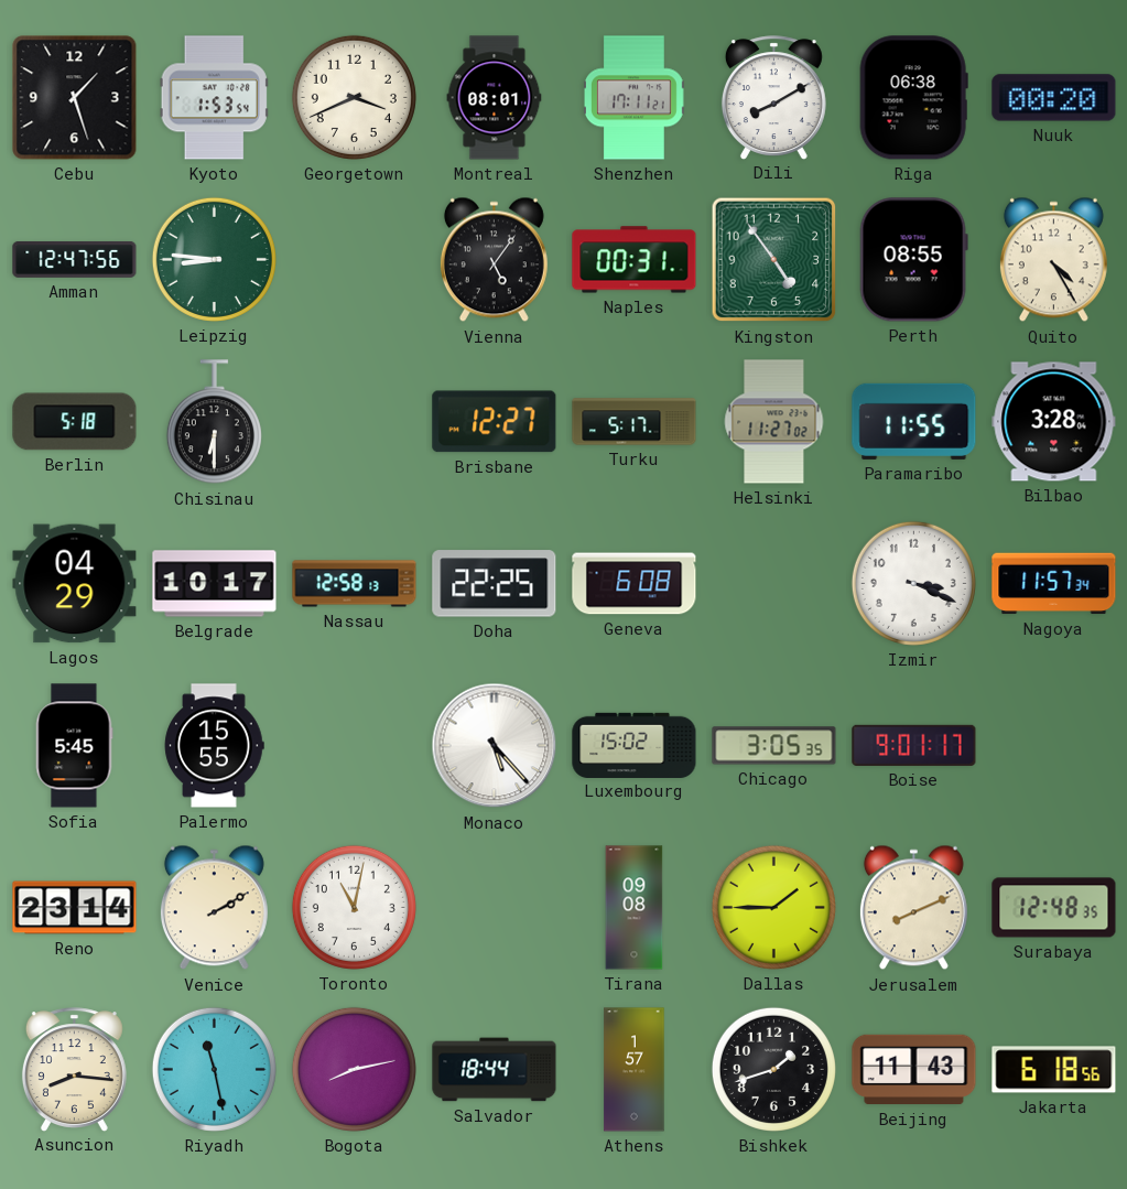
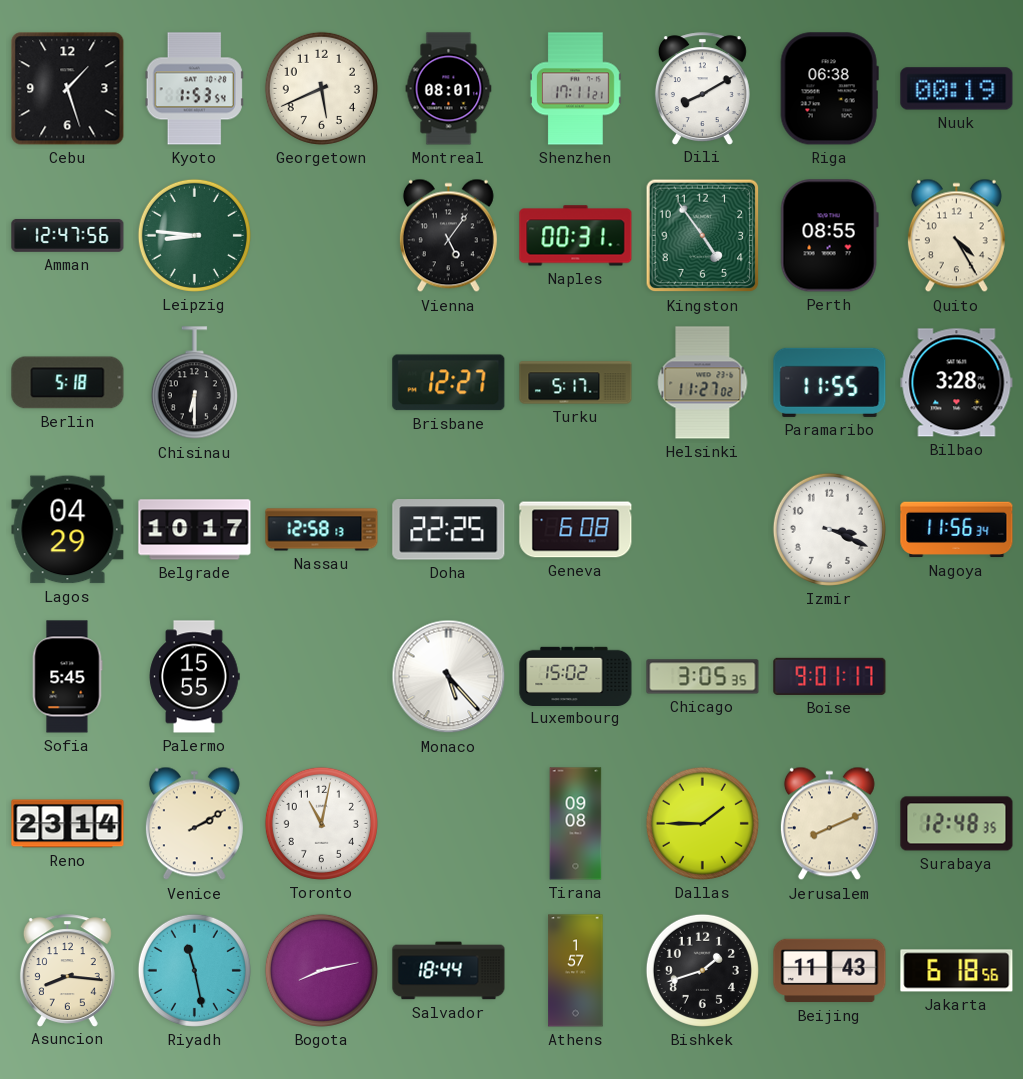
Georgetown: 3:41 -> 5:41
Nuuk: 00:20 -> 00:19
Nagoya: 11:57 -> 11:56
